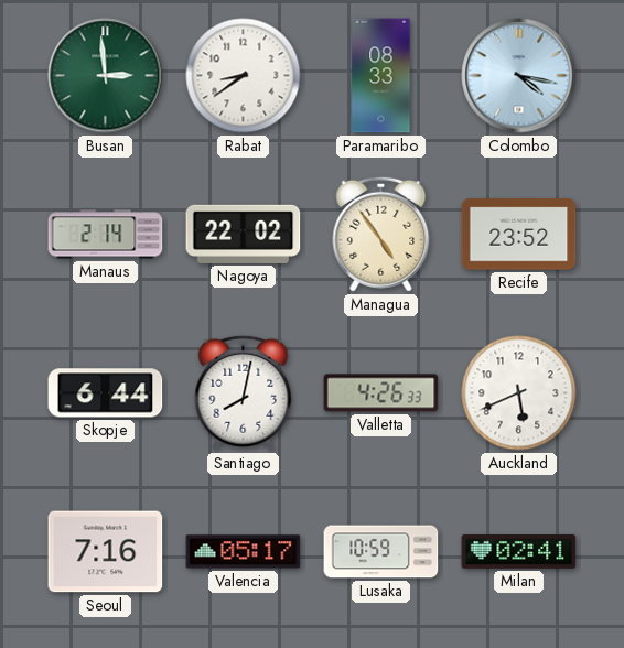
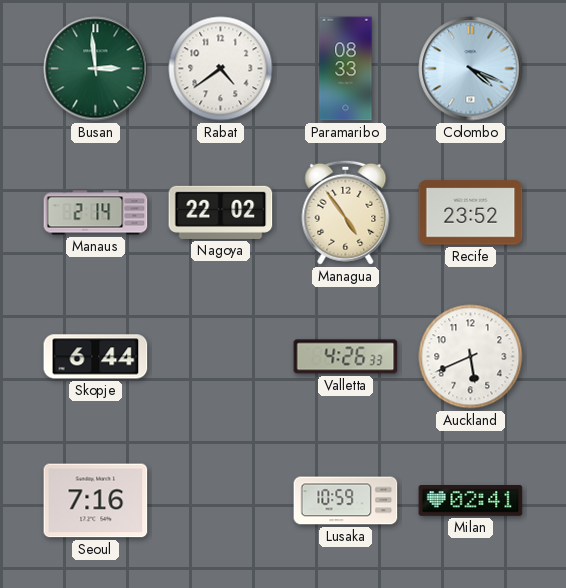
Rabat: 8:39 -> 4:39
Colombo: 4:17 -> 4:19
Santiago: 8:02 -> none
Valencia: 05:17 -> none
